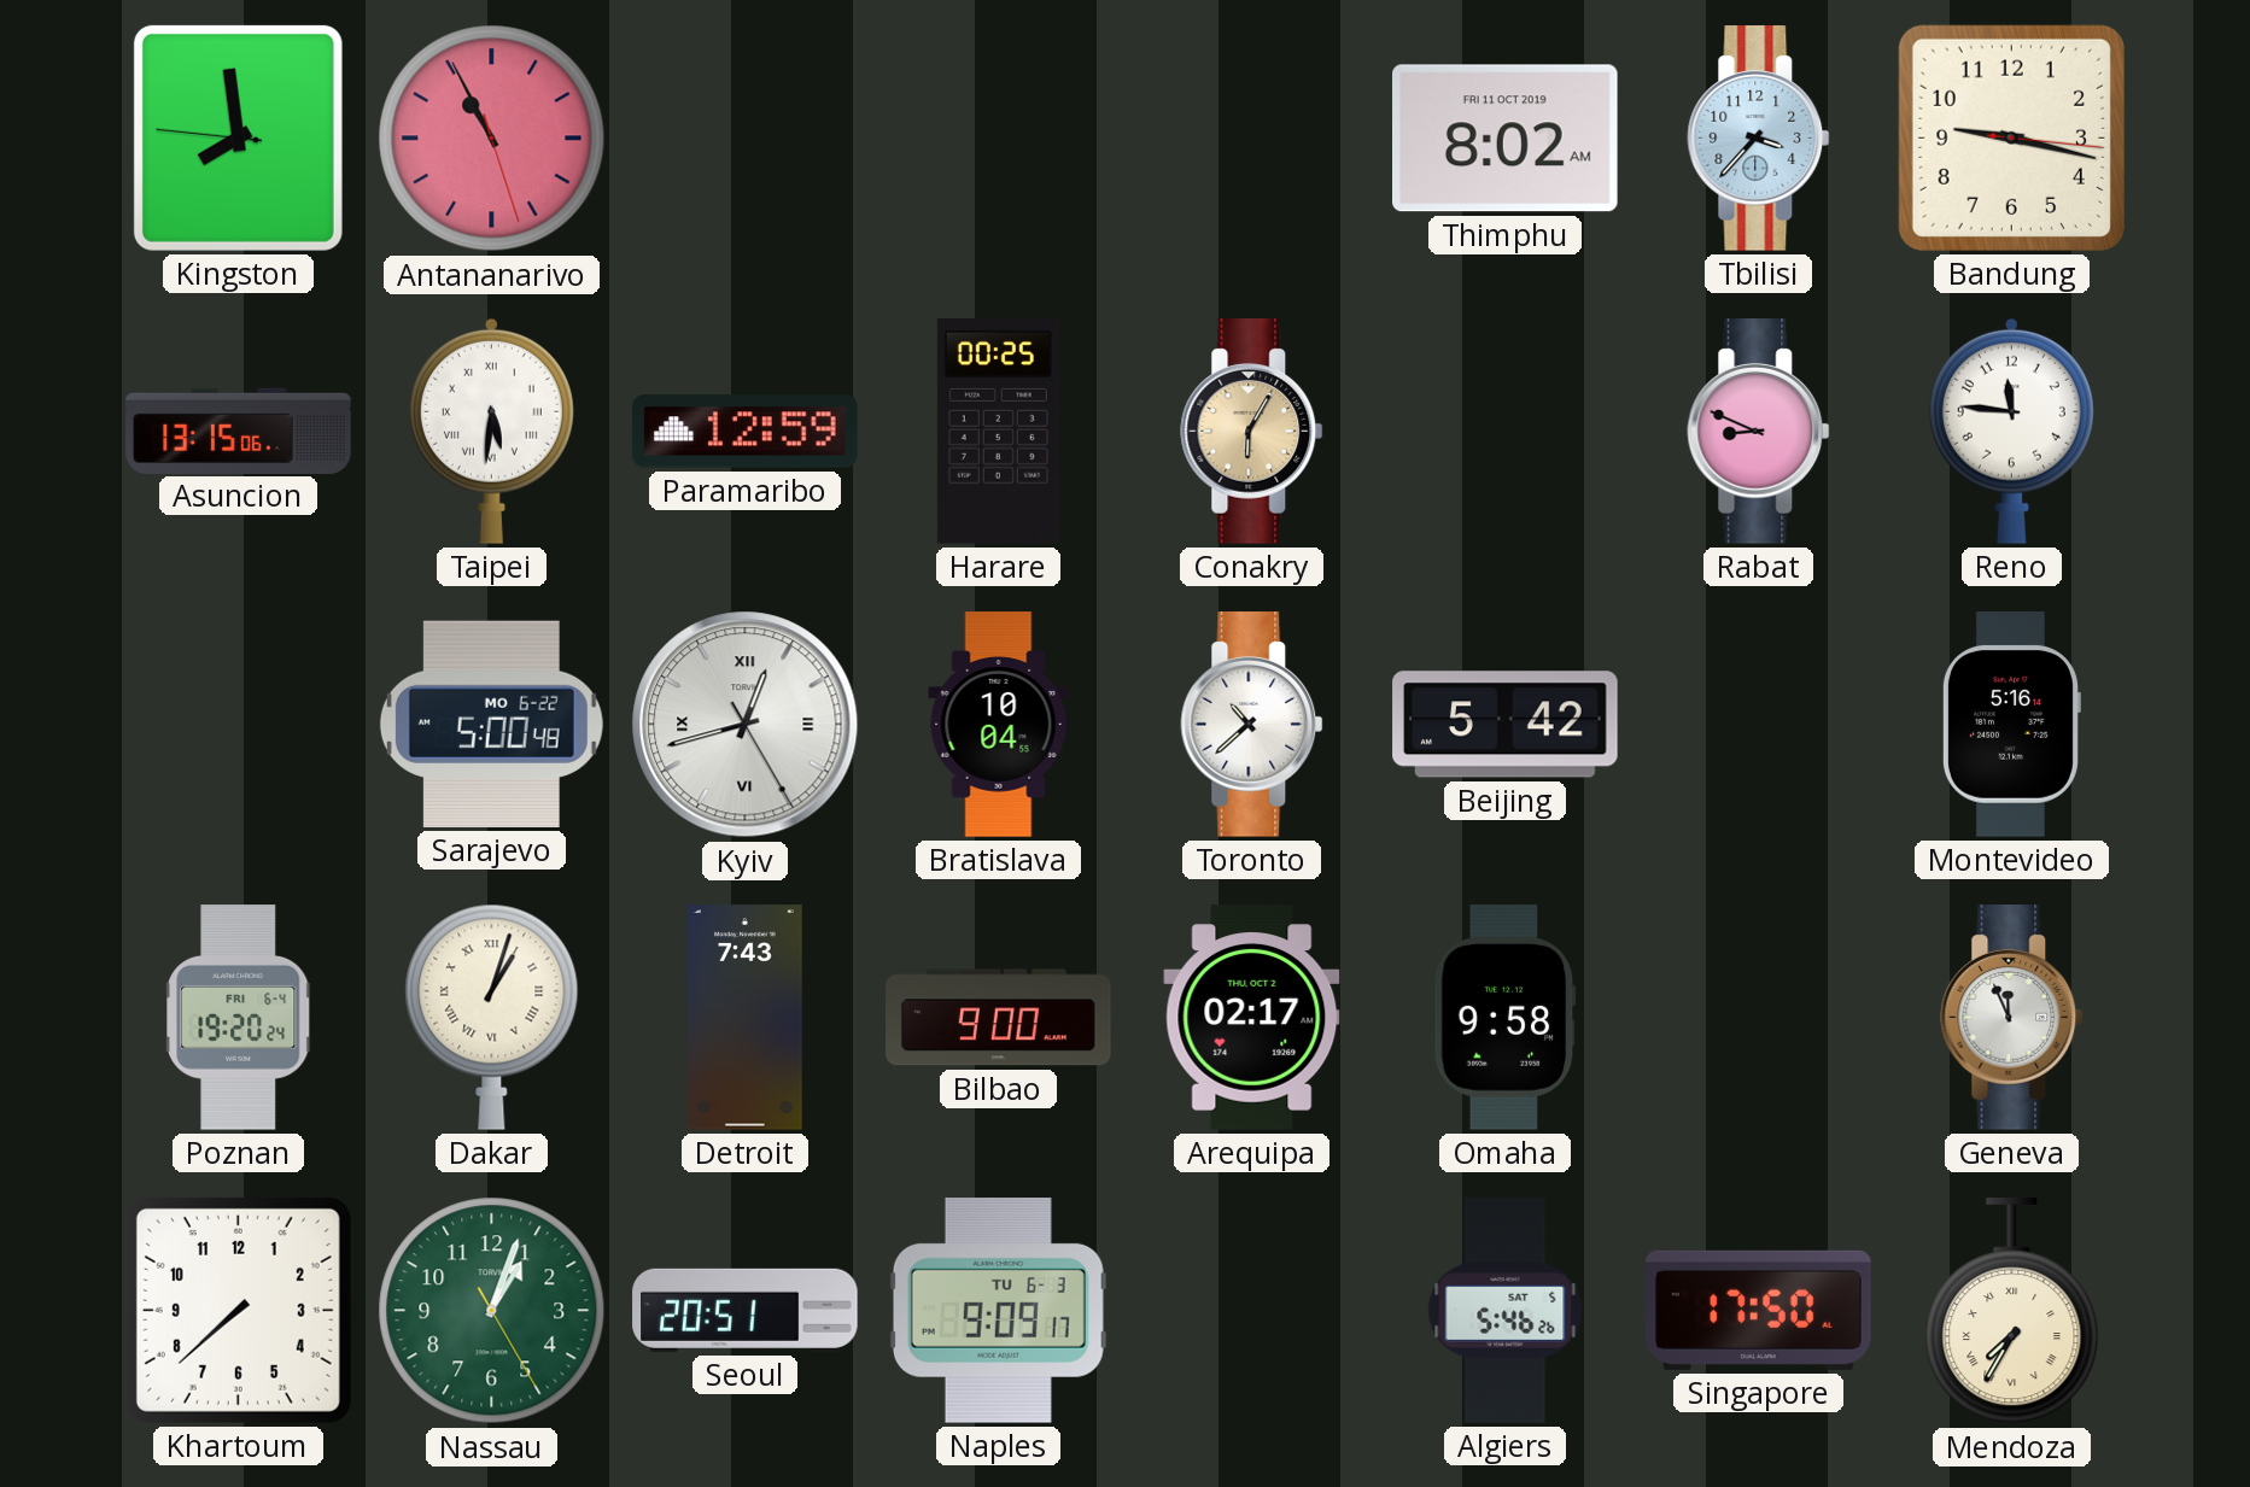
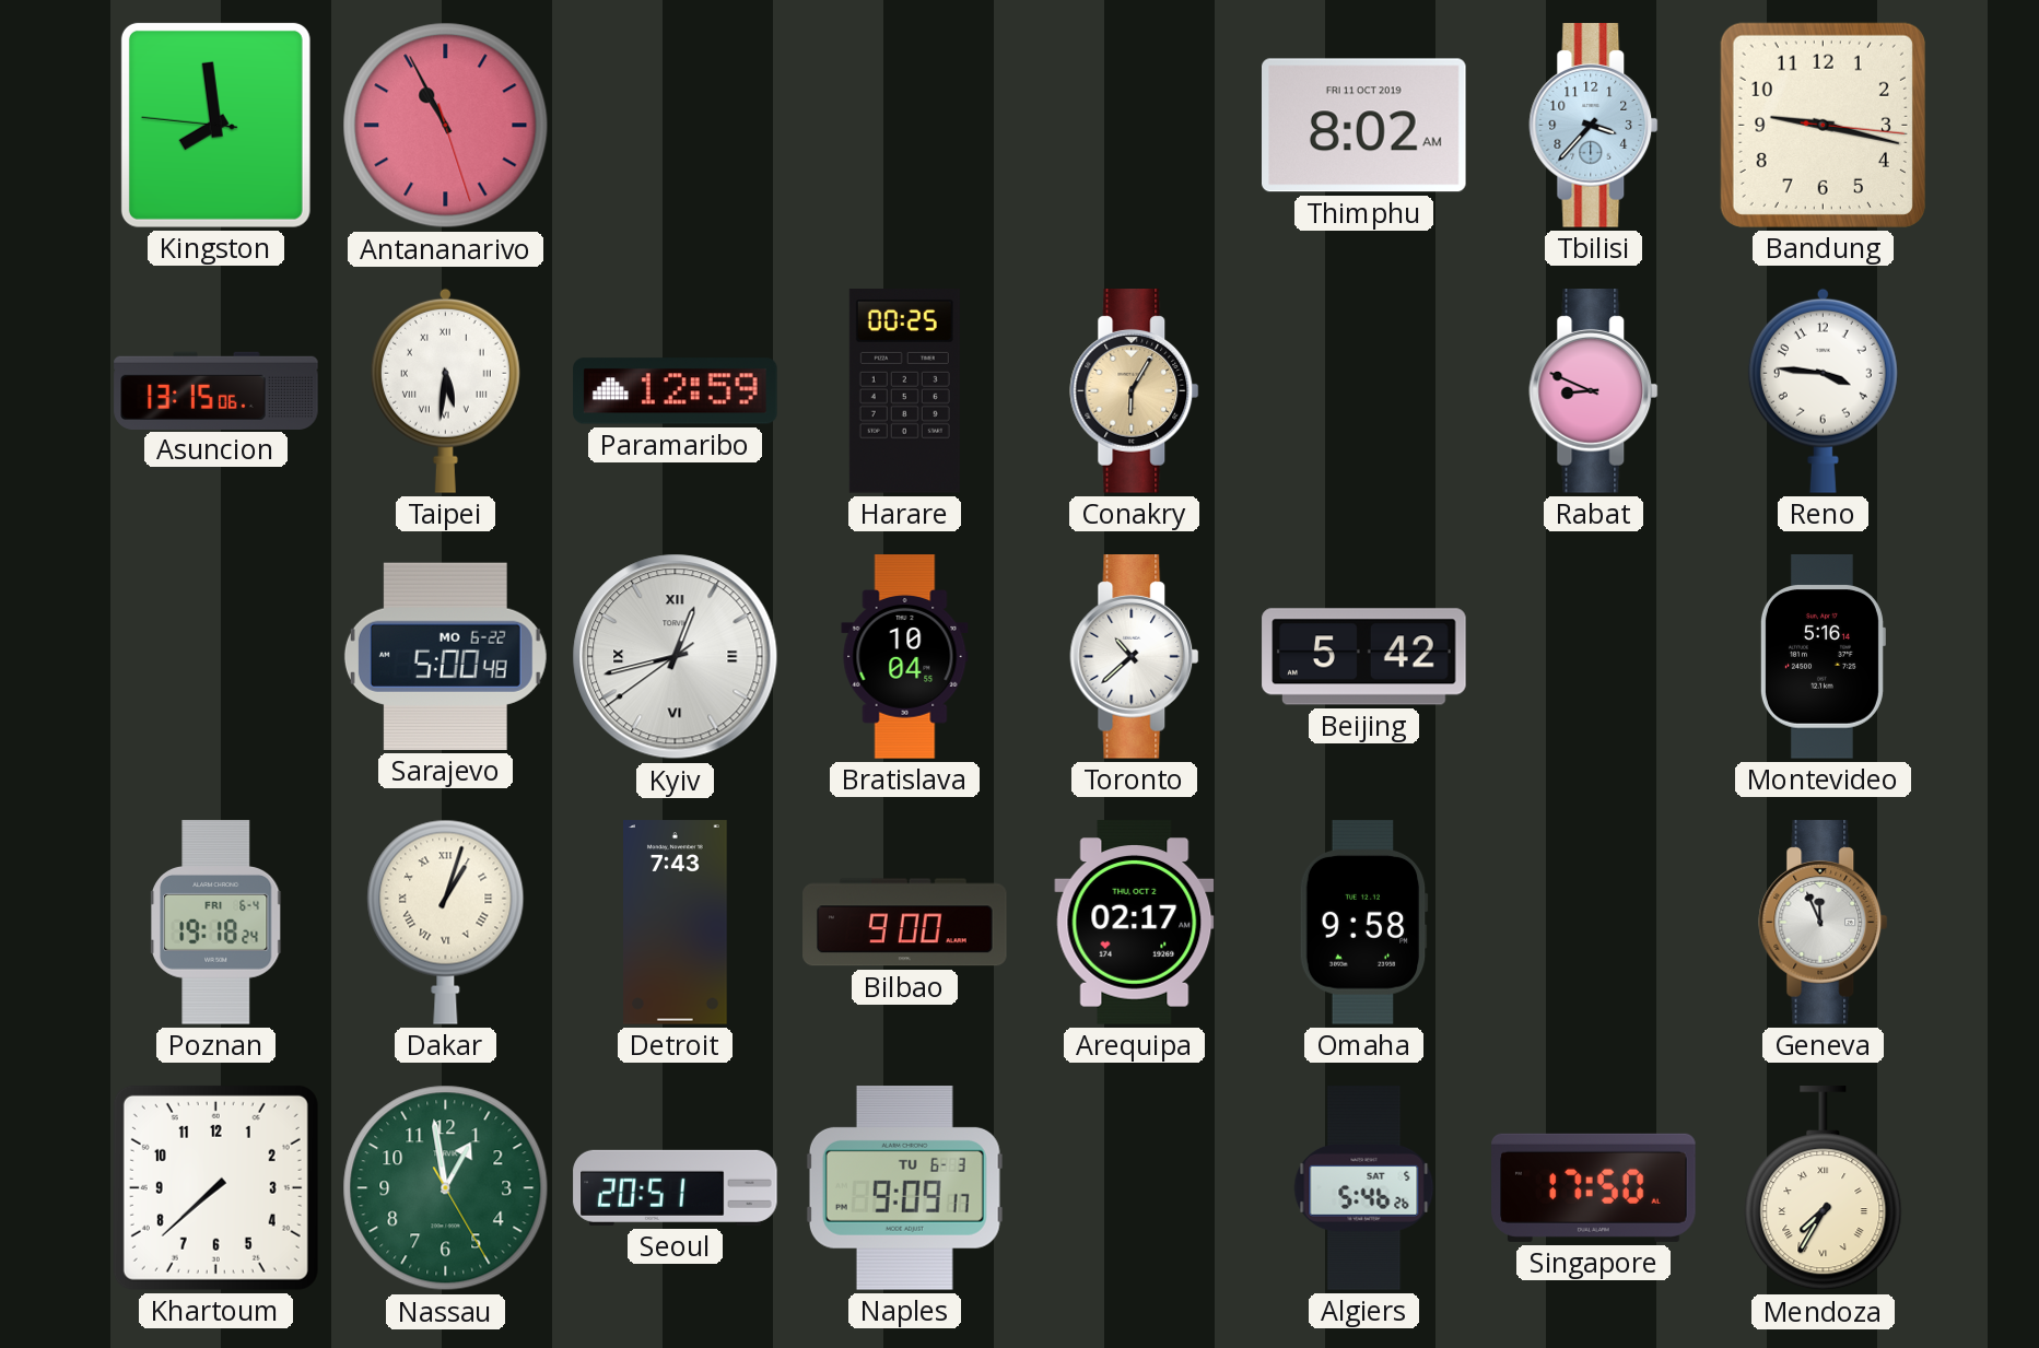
Reno: 11:46 -> 3:46
Kyiv: 12:42:25 -> 12:42:39
Poznan: 19:20 -> 19:18
Nassau: 1:03 -> 12:58
